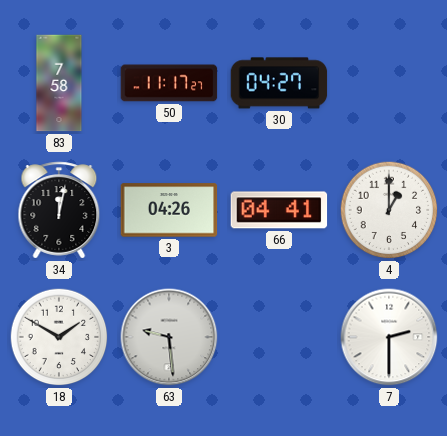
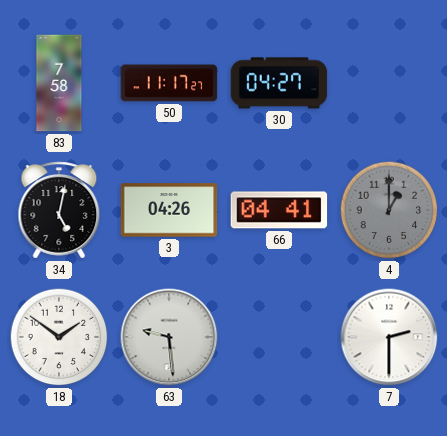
34: 12:02 -> 5:02
4 dial: white -> grey
18: 1:50 -> 1:51
